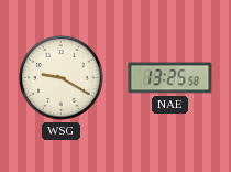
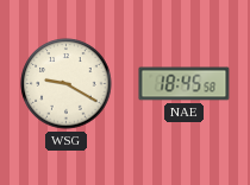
NAE: 13:25 -> 18:45
